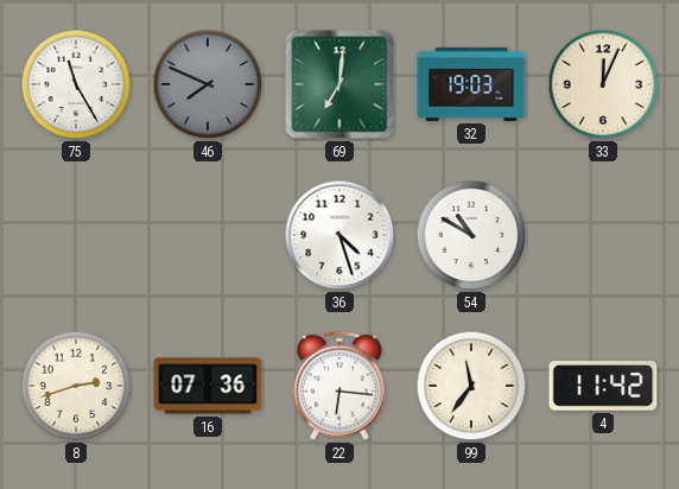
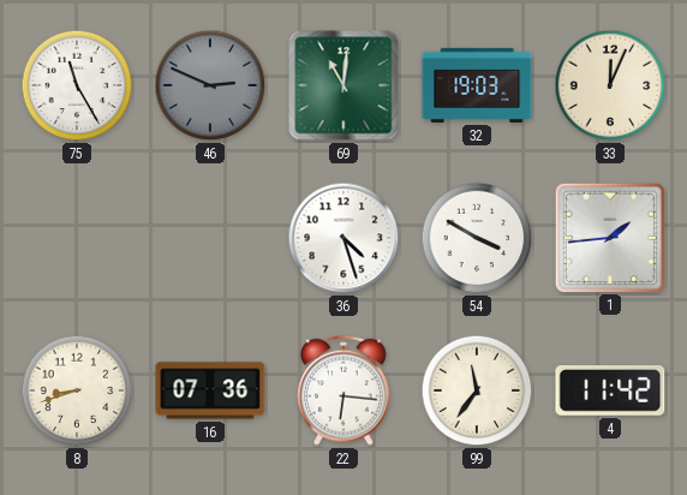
46: 7:49 -> 2:49
69: 7:01 -> 11:01
54: 10:50 -> 3:50
1: none -> 1:44
8: 2:42 -> 8:42
